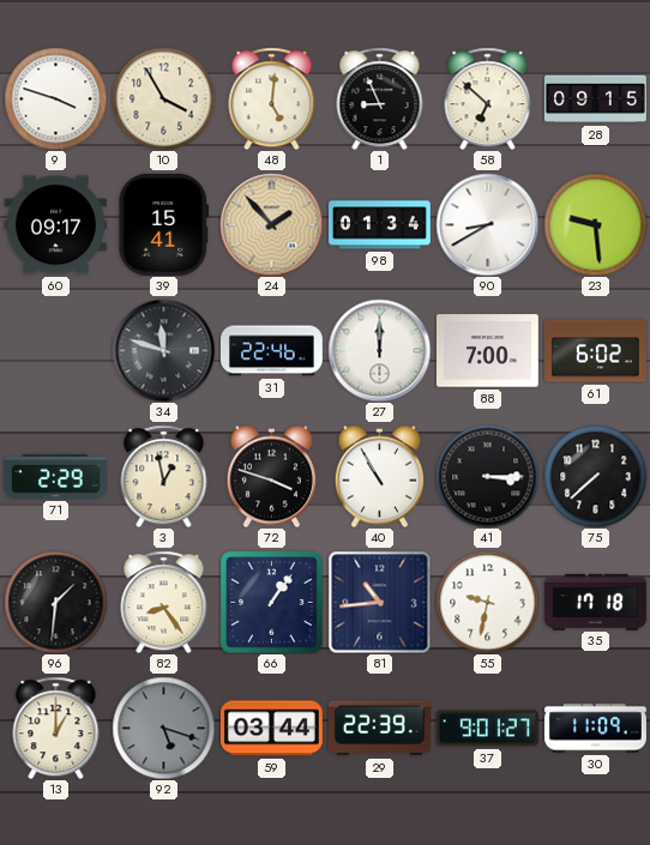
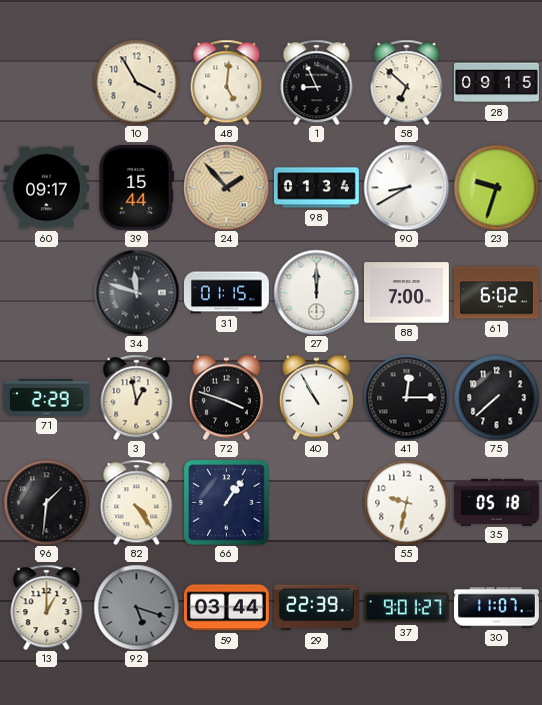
9: 3:48 -> none
39: 15:41 -> 15:44
23: 9:29 -> 9:33
31: 22:46 -> 01:15
41: 3:15 -> 12:15
82: 8:24 -> 4:24
81: 10:44 -> none
35: 17:18 -> 05:18
30: 11:09 -> 11:07
